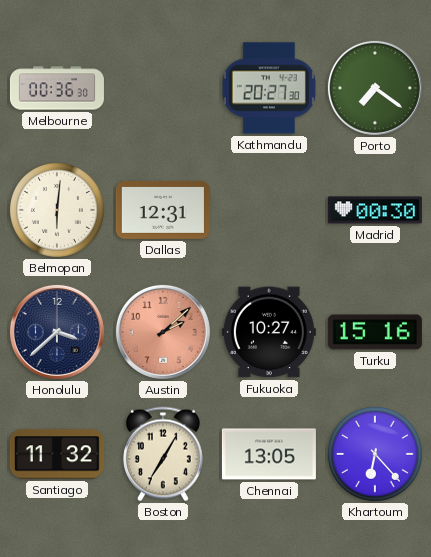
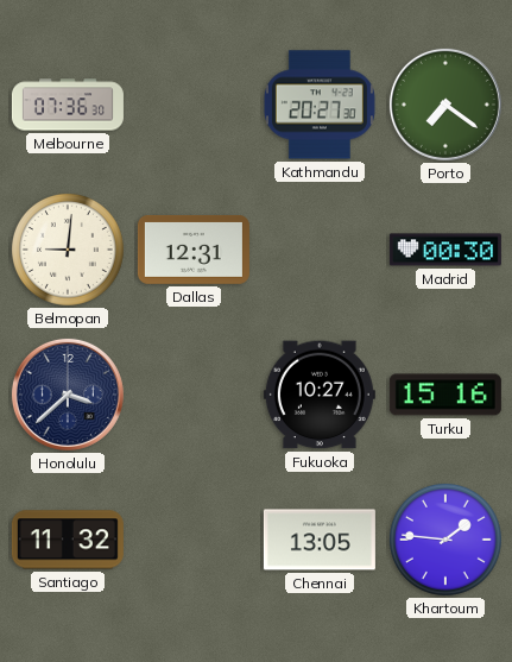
Melbourne: 00:36 -> 07:36
Belmopan: 6:01 -> 9:01
Austin: 2:08 -> none
Boston: 7:05 -> none
Khartoum: 6:23 -> 1:46
